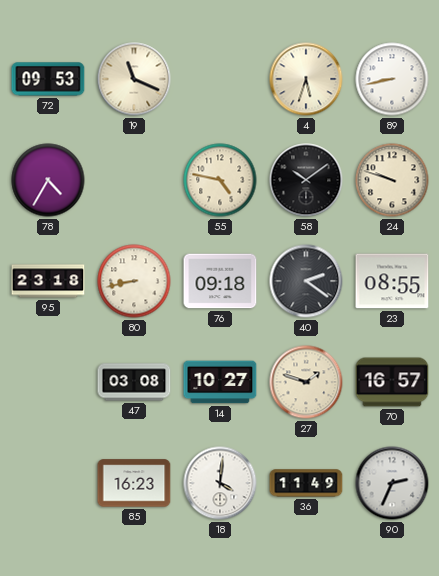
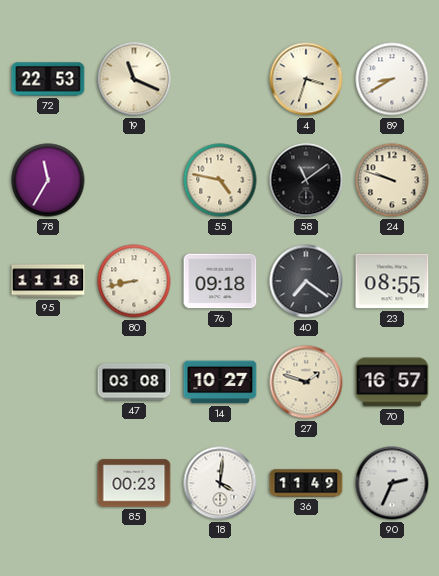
72: 09:53 -> 22:53
4: 5:33 -> 3:33
89: 8:43 -> 8:40
78: 4:35 -> 11:35
58: 10:09 -> 11:09
95: 23:18 -> 11:18
40: 2:21 -> 7:21
85: 16:23 -> 00:23
